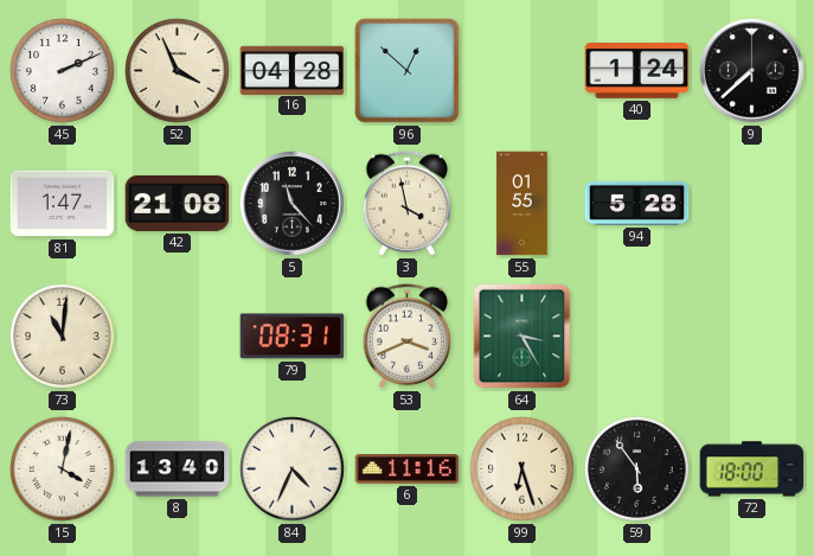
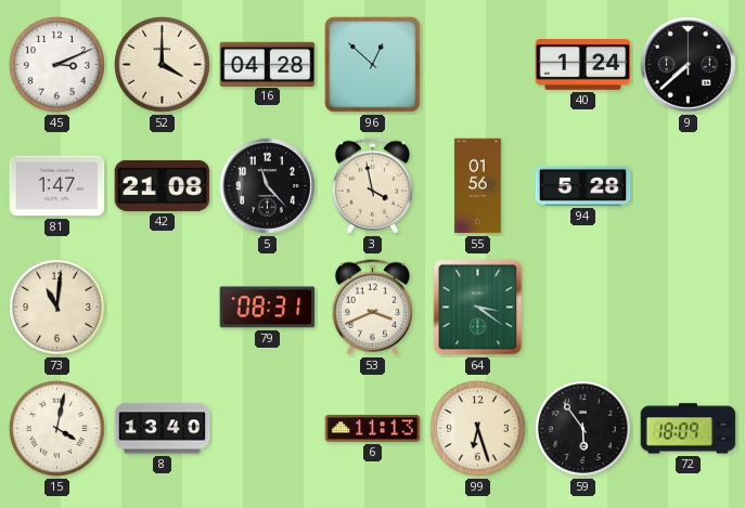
45: 2:11 -> 3:11
52: 3:56 -> 4:00
55: 01:55 -> 01:56
64: 3:25 -> 3:21
84: 4:34 -> none
6: 11:16 -> 11:13
72: 18:00 -> 18:09
